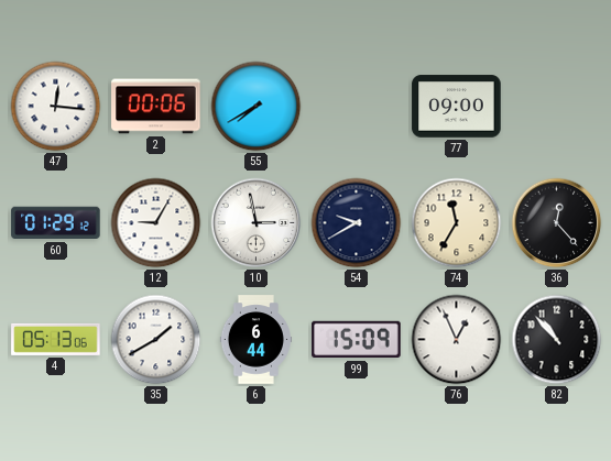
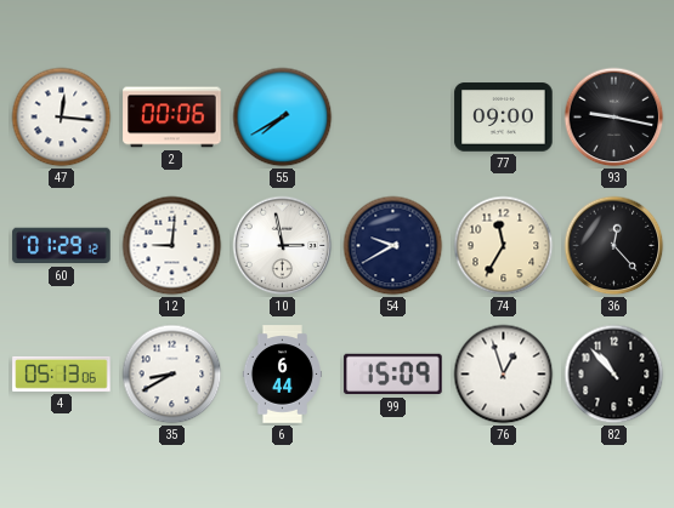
93: none -> 9:17
12: 9:05 -> 9:01
35: 1:40 -> 8:40
76: 12:56 -> 12:57
